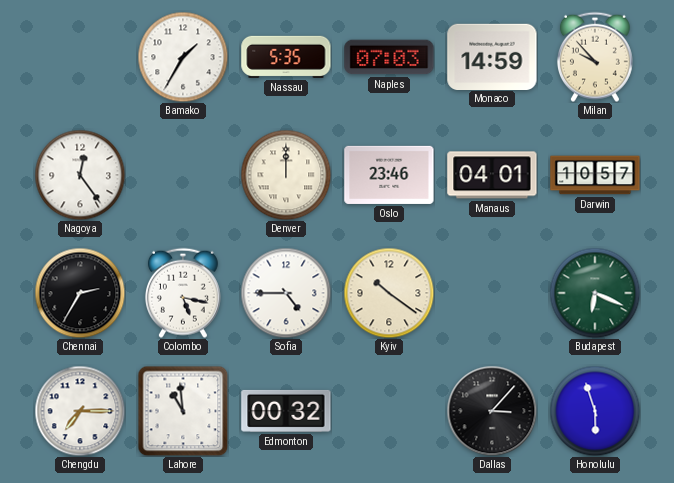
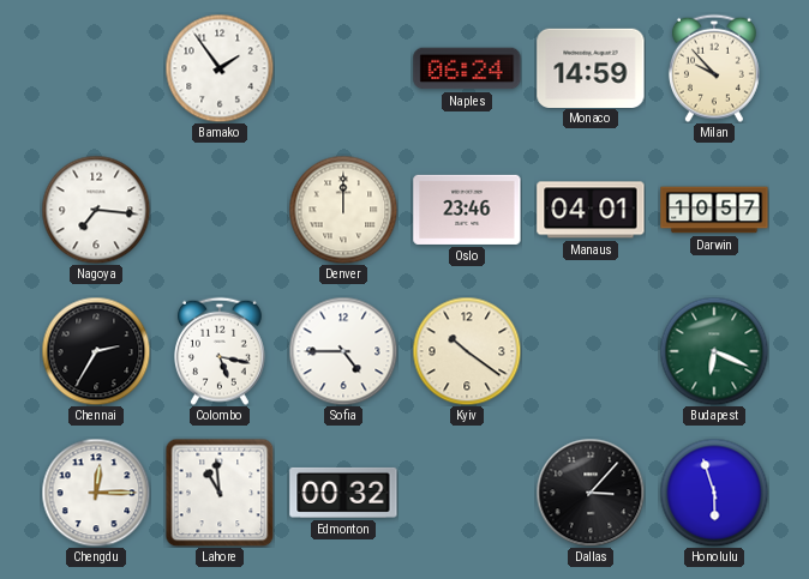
Bamako: 1:35 -> 1:54
Nassau: 5:35 -> none
Naples: 07:03 -> 06:24
Nagoya: 12:24 -> 7:16
Chengdu: 7:15 -> 12:15
